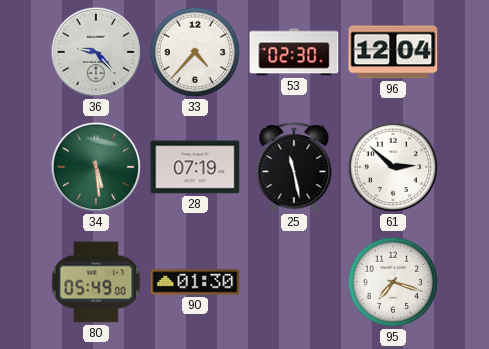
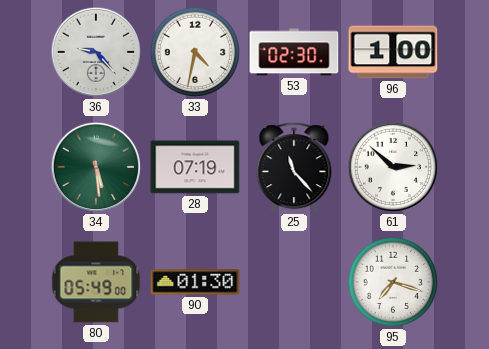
33: 4:37 -> 4:32
96: 12:04 -> 1:00
25: 11:28 -> 11:23
